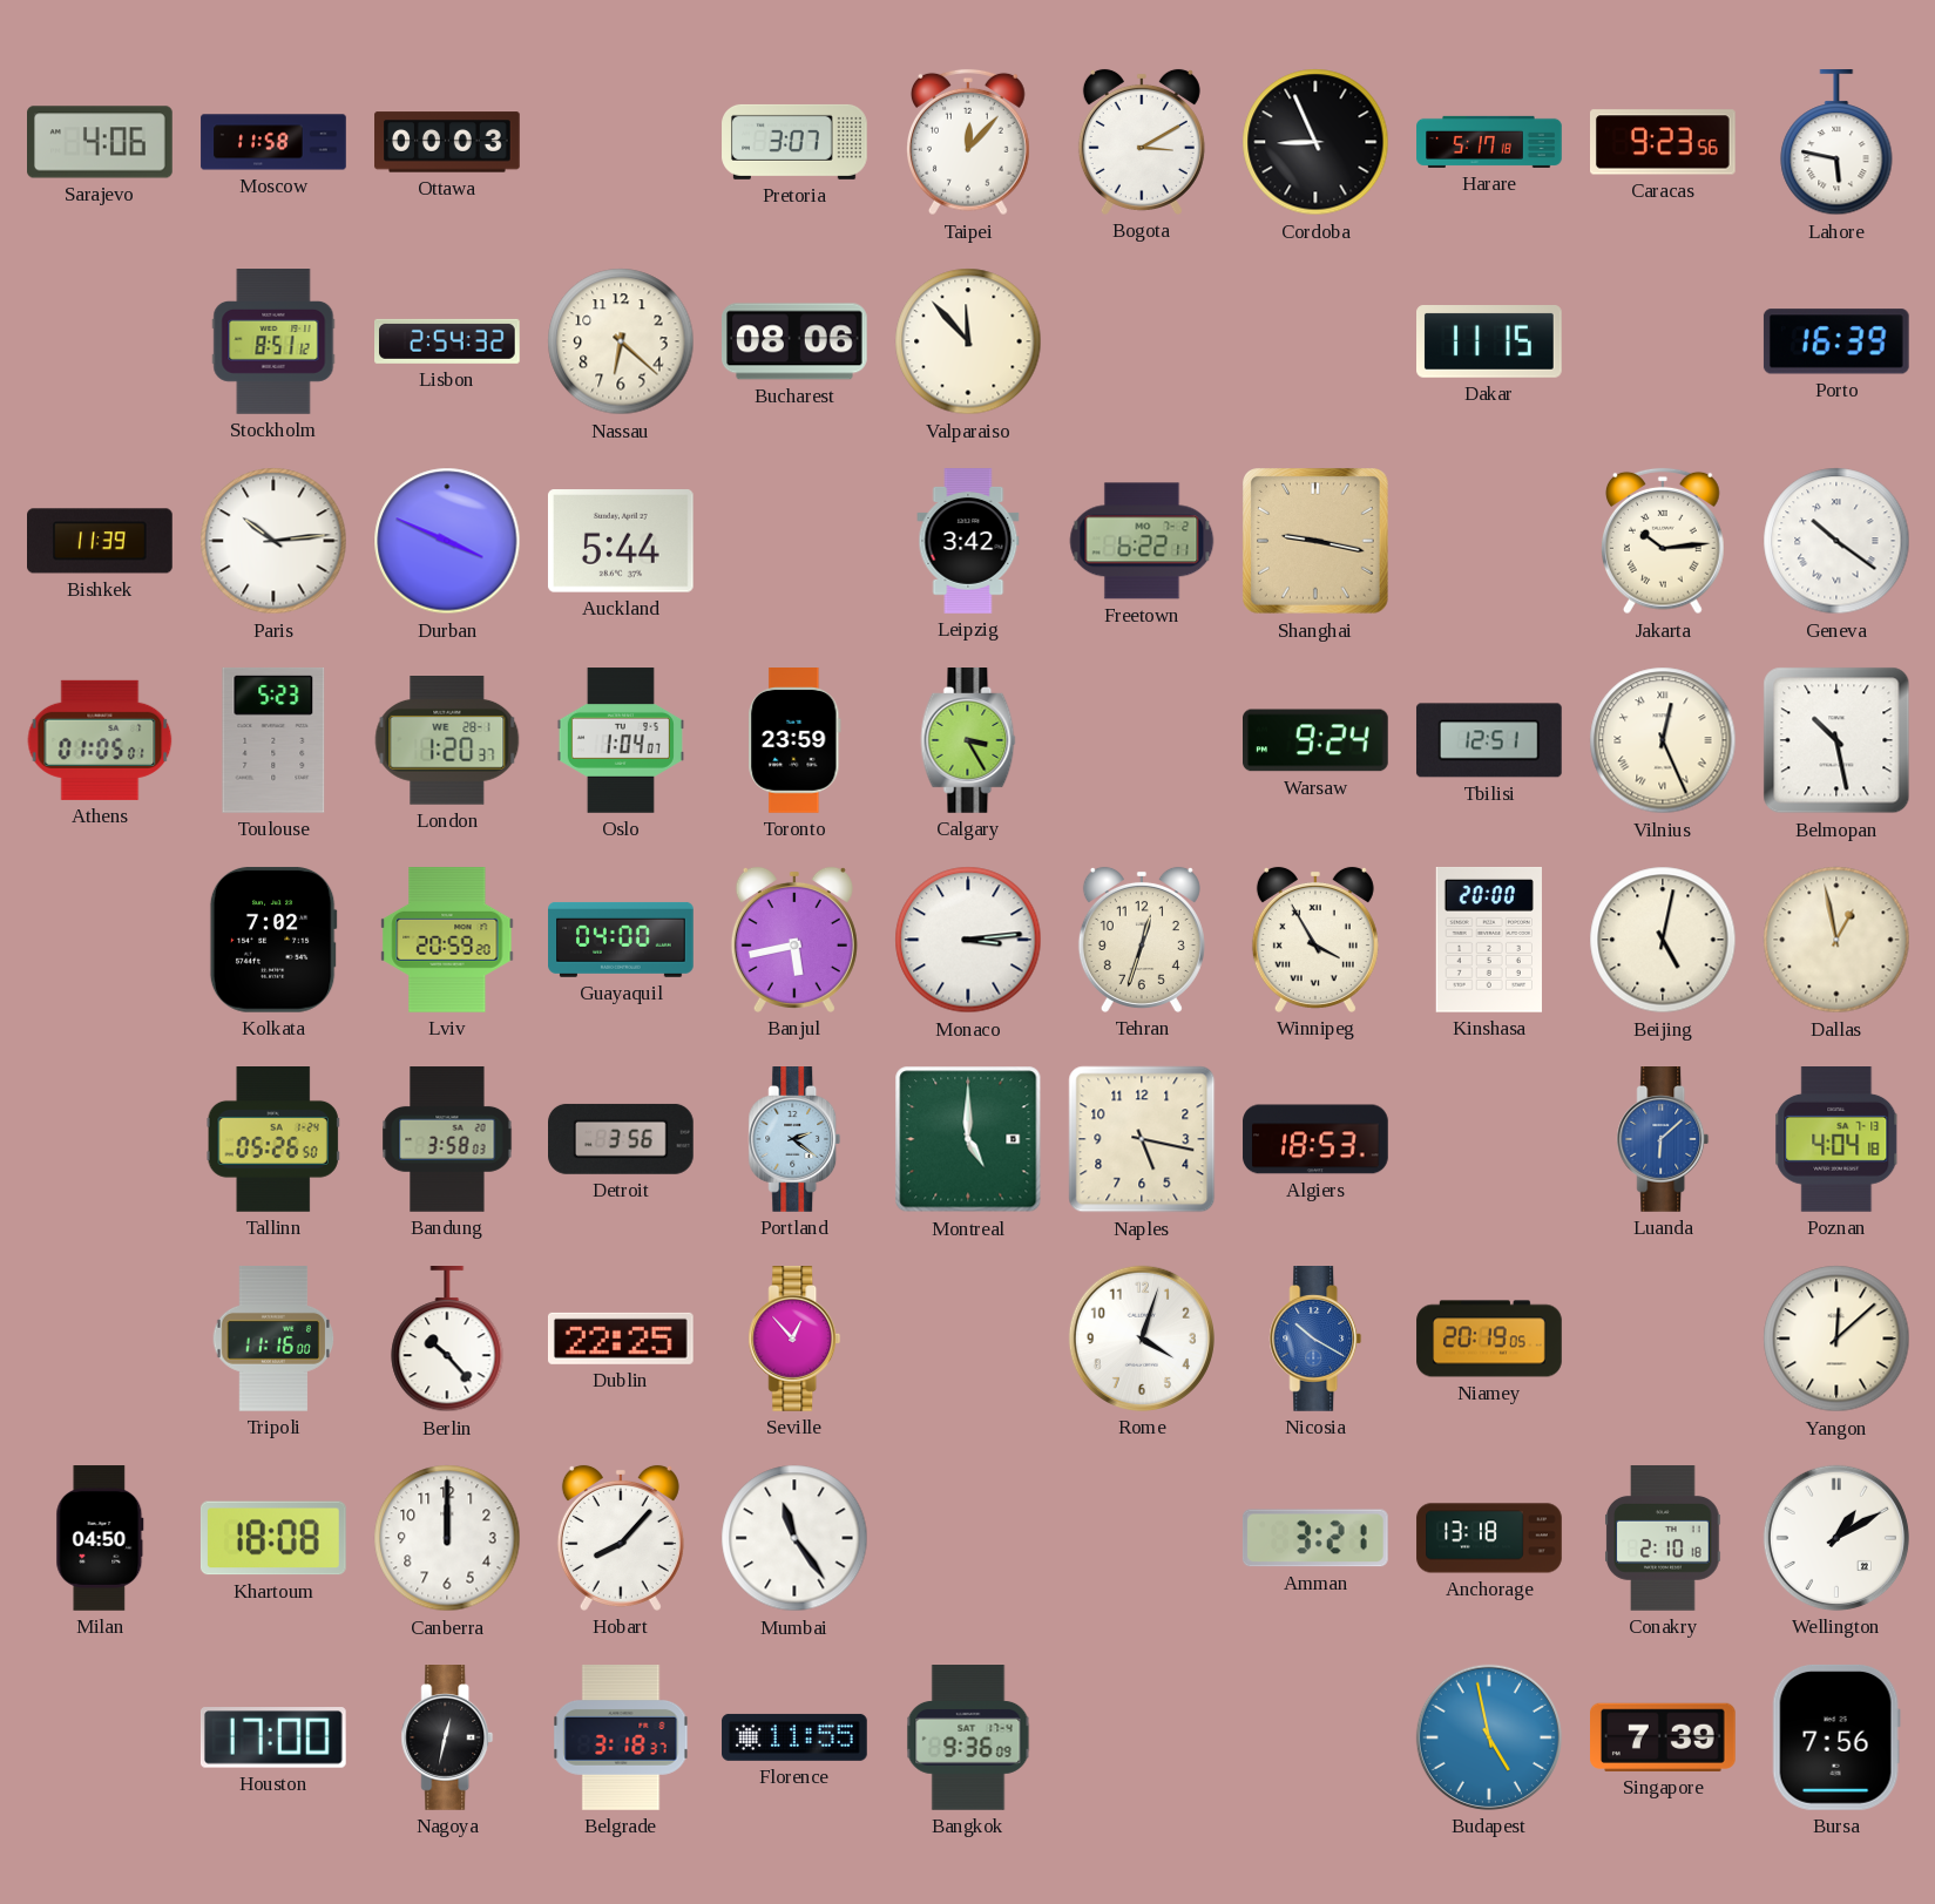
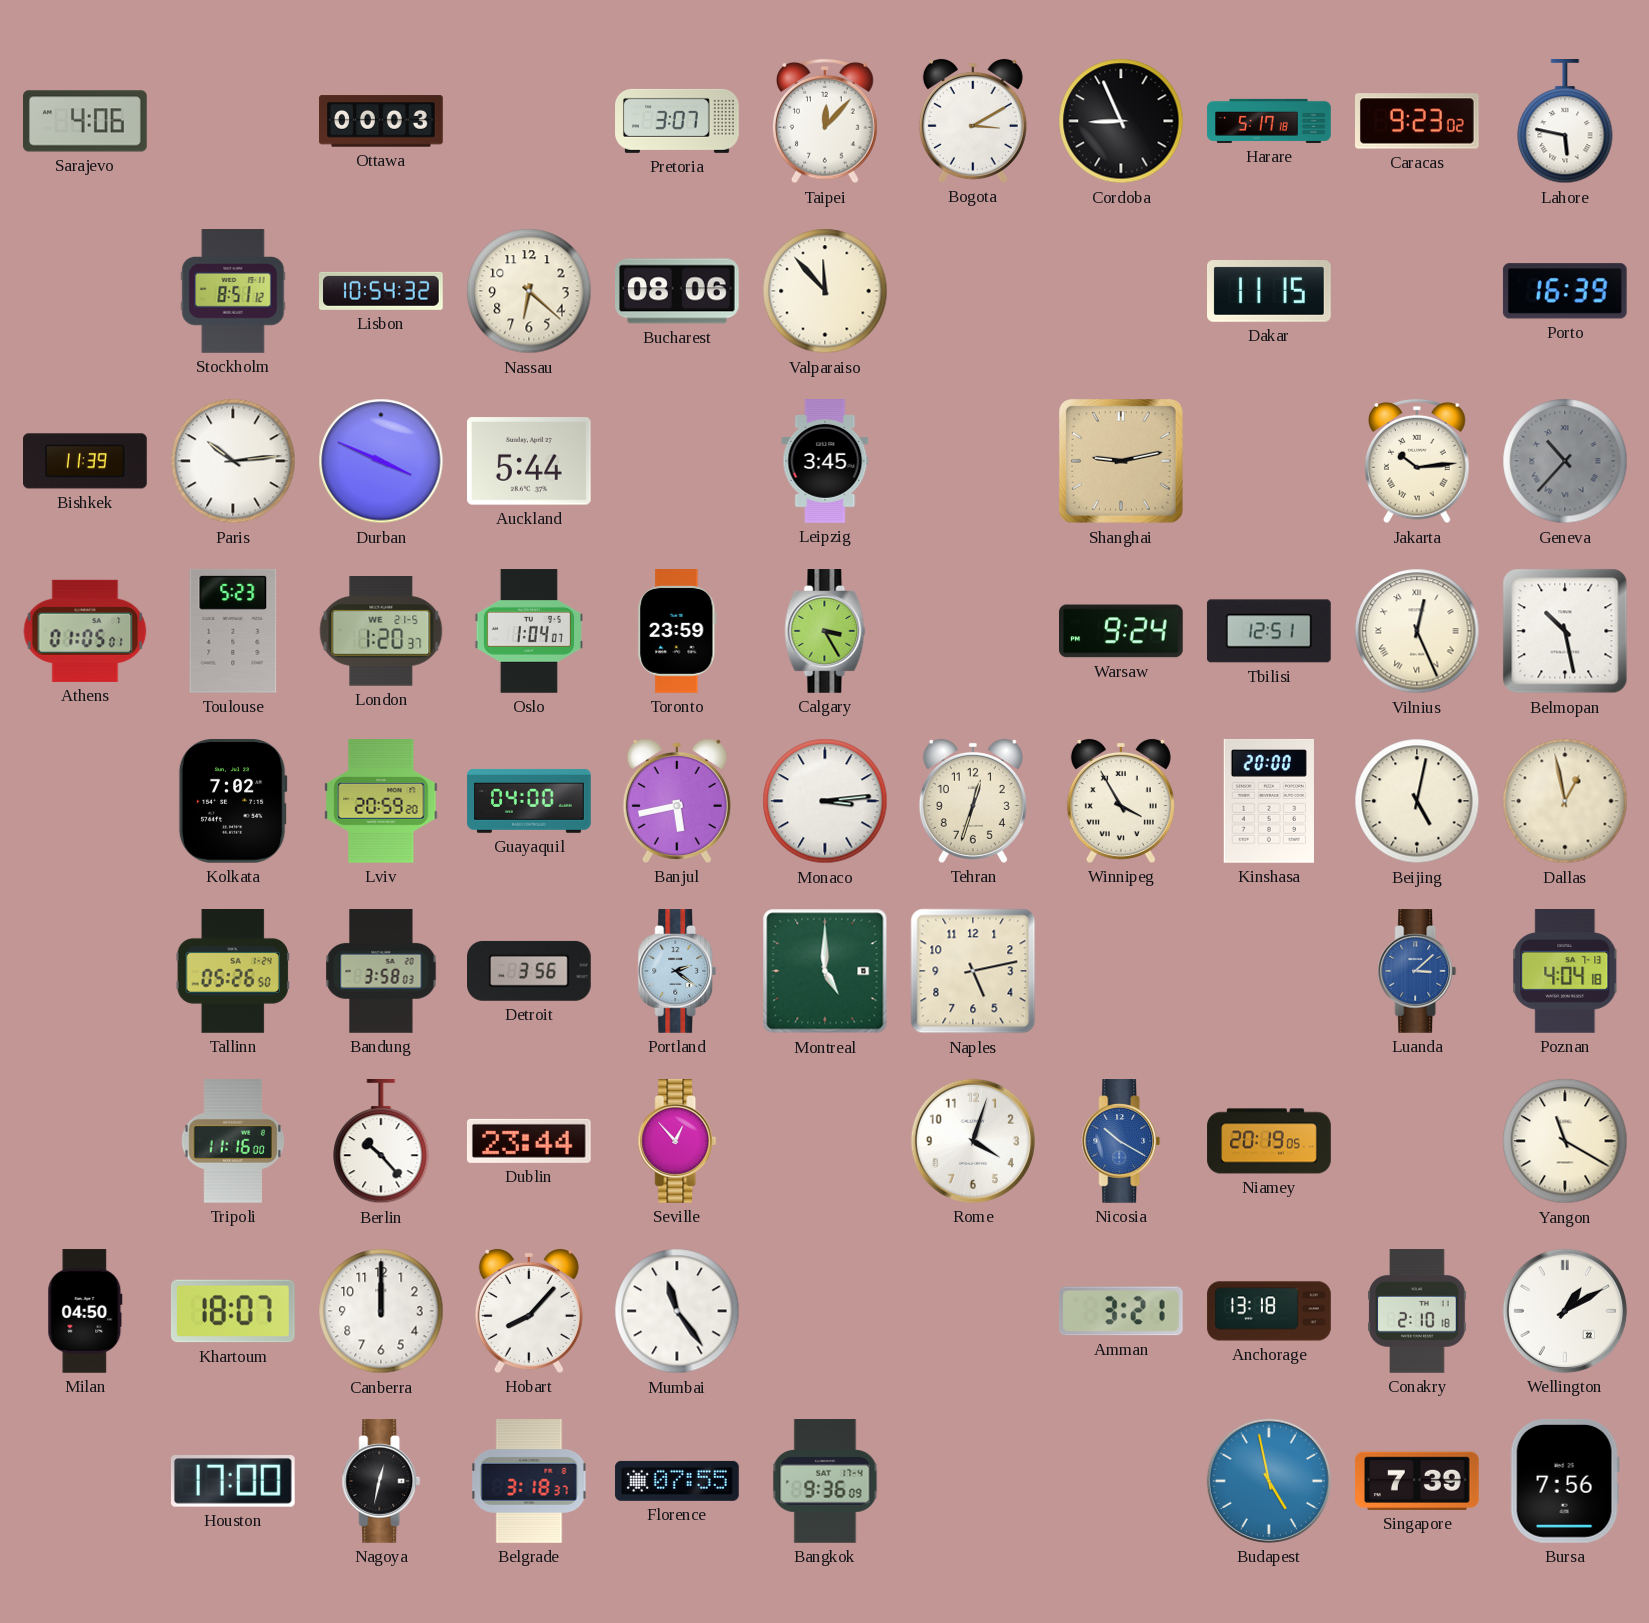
Moscow: 11:58 -> none
Caracas: 9:23:56 -> 9:23:02
Lisbon: 2:54 -> 10:54
Leipzig: 3:42 -> 3:45
Freetown: 6:22 -> none
Shanghai: 9:17 -> 9:13
Geneva: 10:21 -> 10:37
Geneva dial: white -> grey
London date: WE 28-1 -> WE 21-5
Naples: 5:17 -> 5:13
Algiers: 18:53 -> none
Luanda: 6:08 -> 3:08
Dublin: 22:25 -> 23:44
Yangon: 12:08 -> 11:20
Khartoum: 18:08 -> 18:07
Florence: 11:55 -> 07:55
